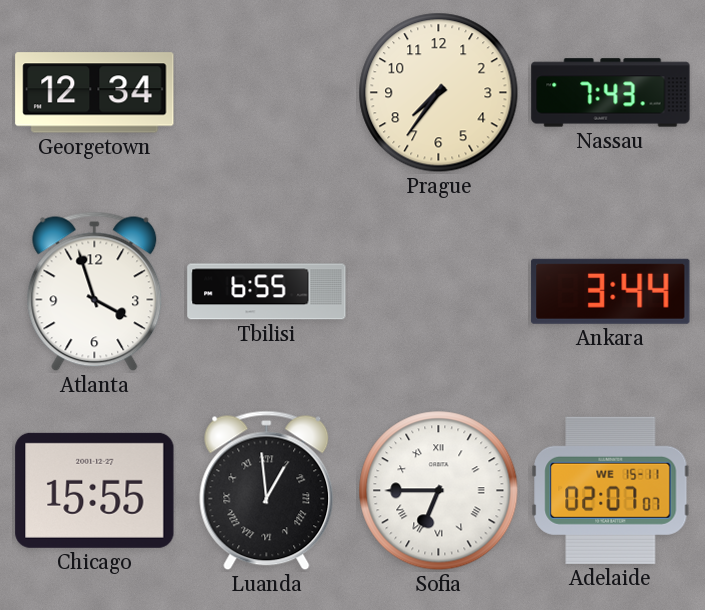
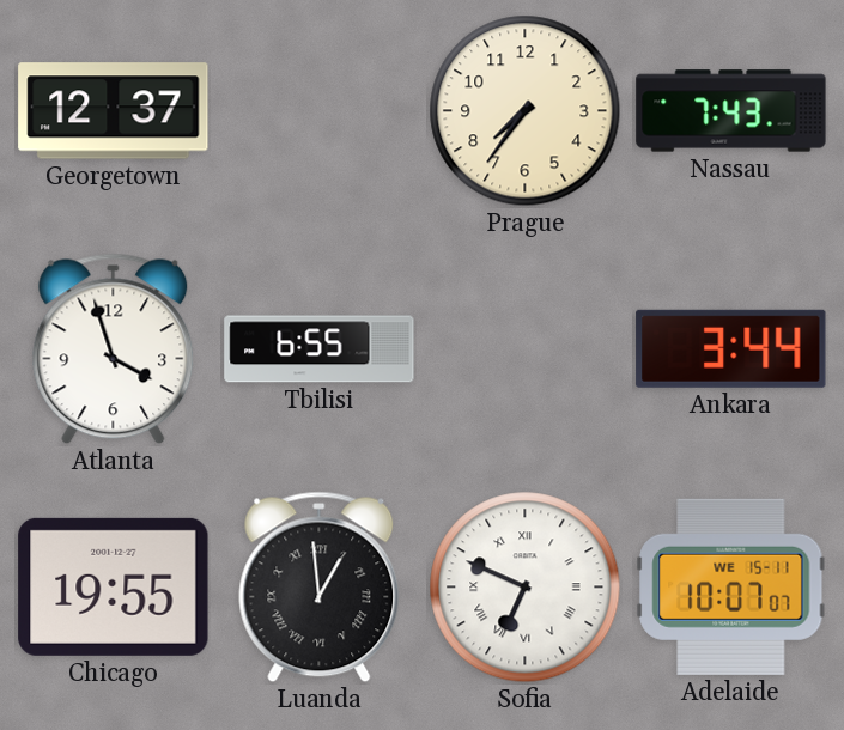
Georgetown: 12:34 -> 12:37
Chicago: 15:55 -> 19:55
Sofia: 6:45 -> 6:49
Adelaide: 02:07 -> 10:07
